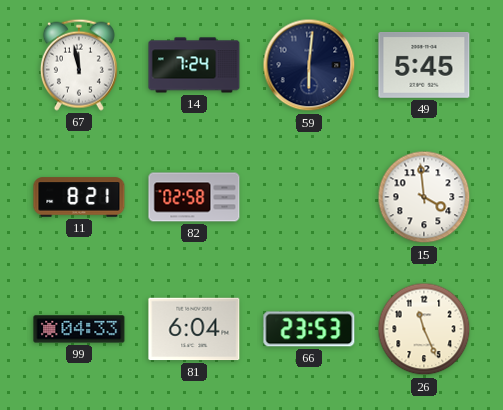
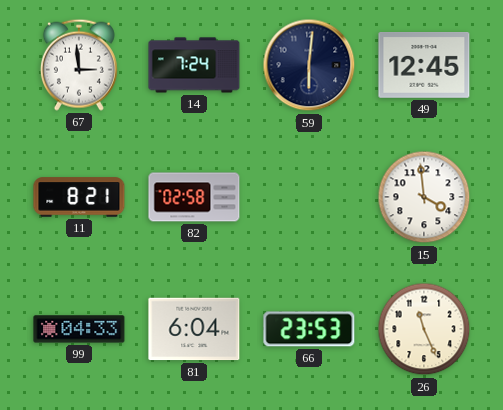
67: 11:58 -> 2:59
49: 5:45 -> 12:45
